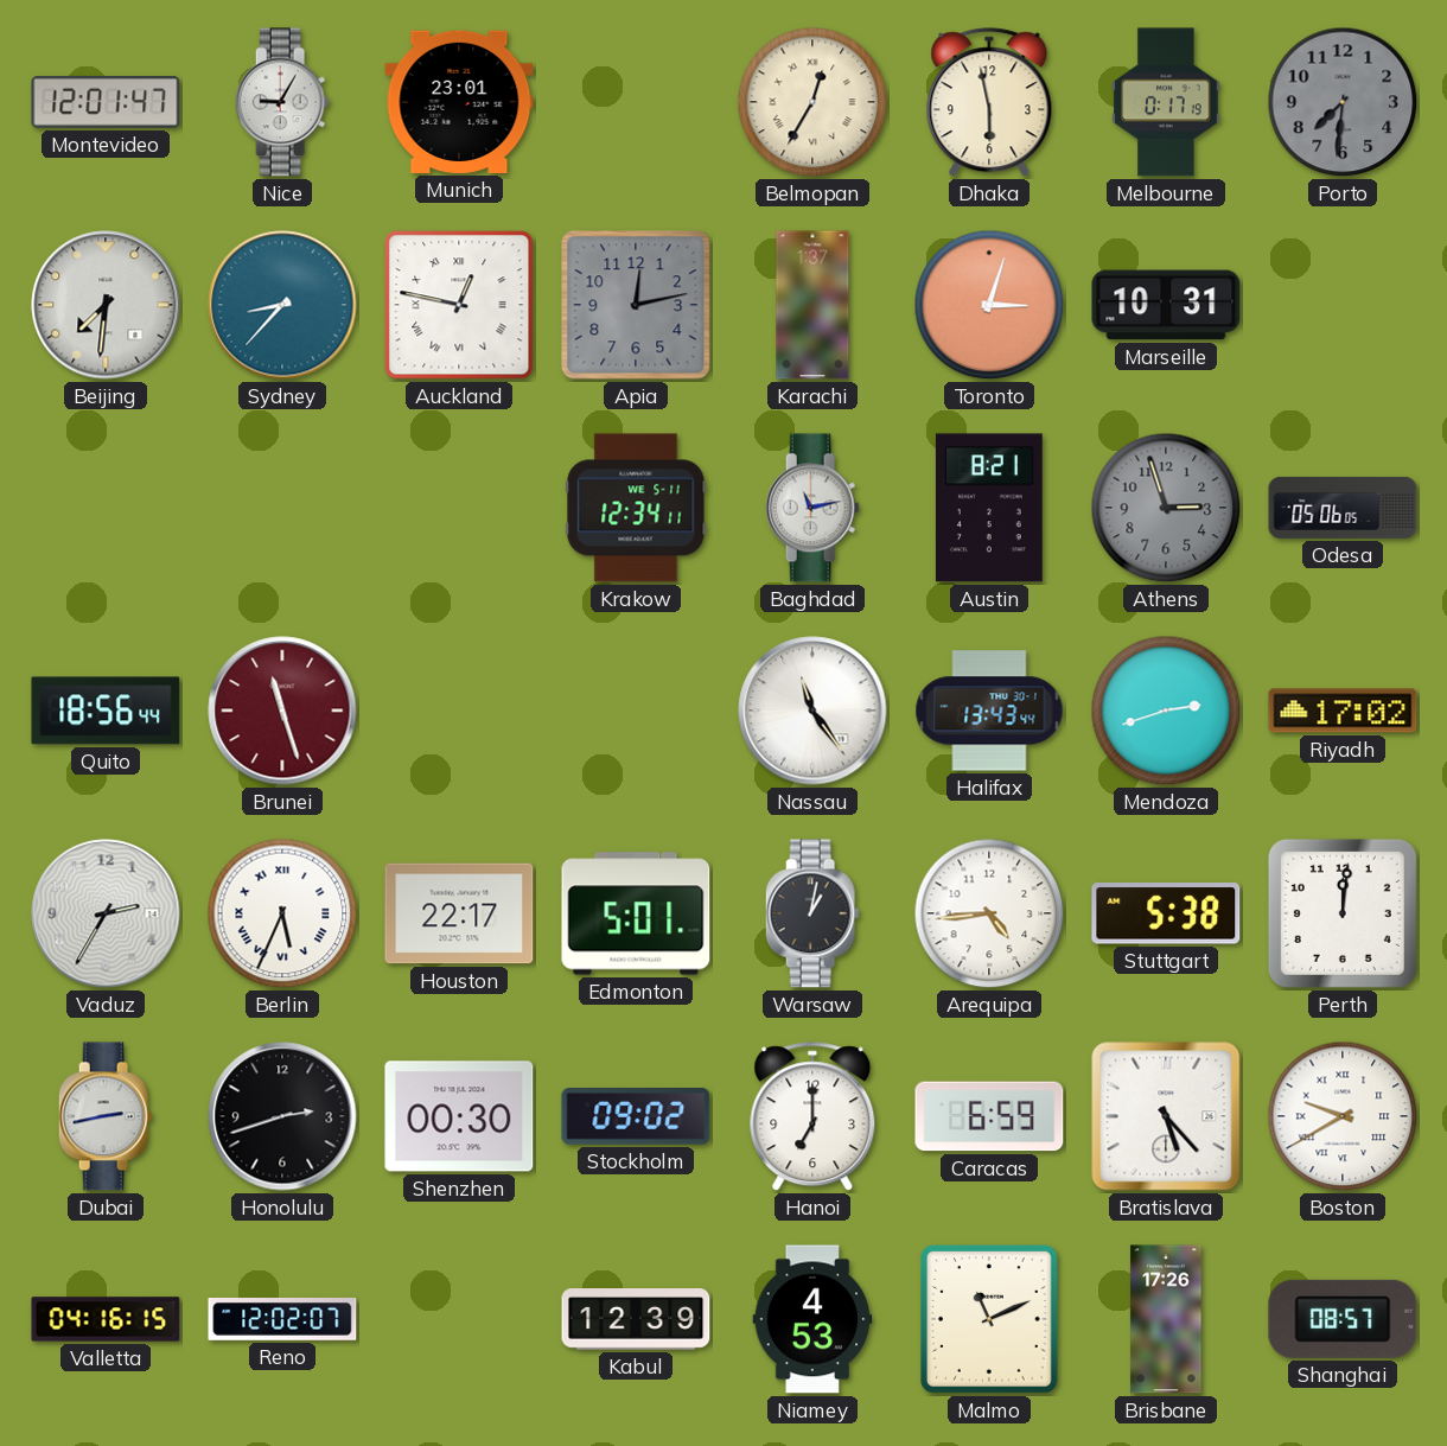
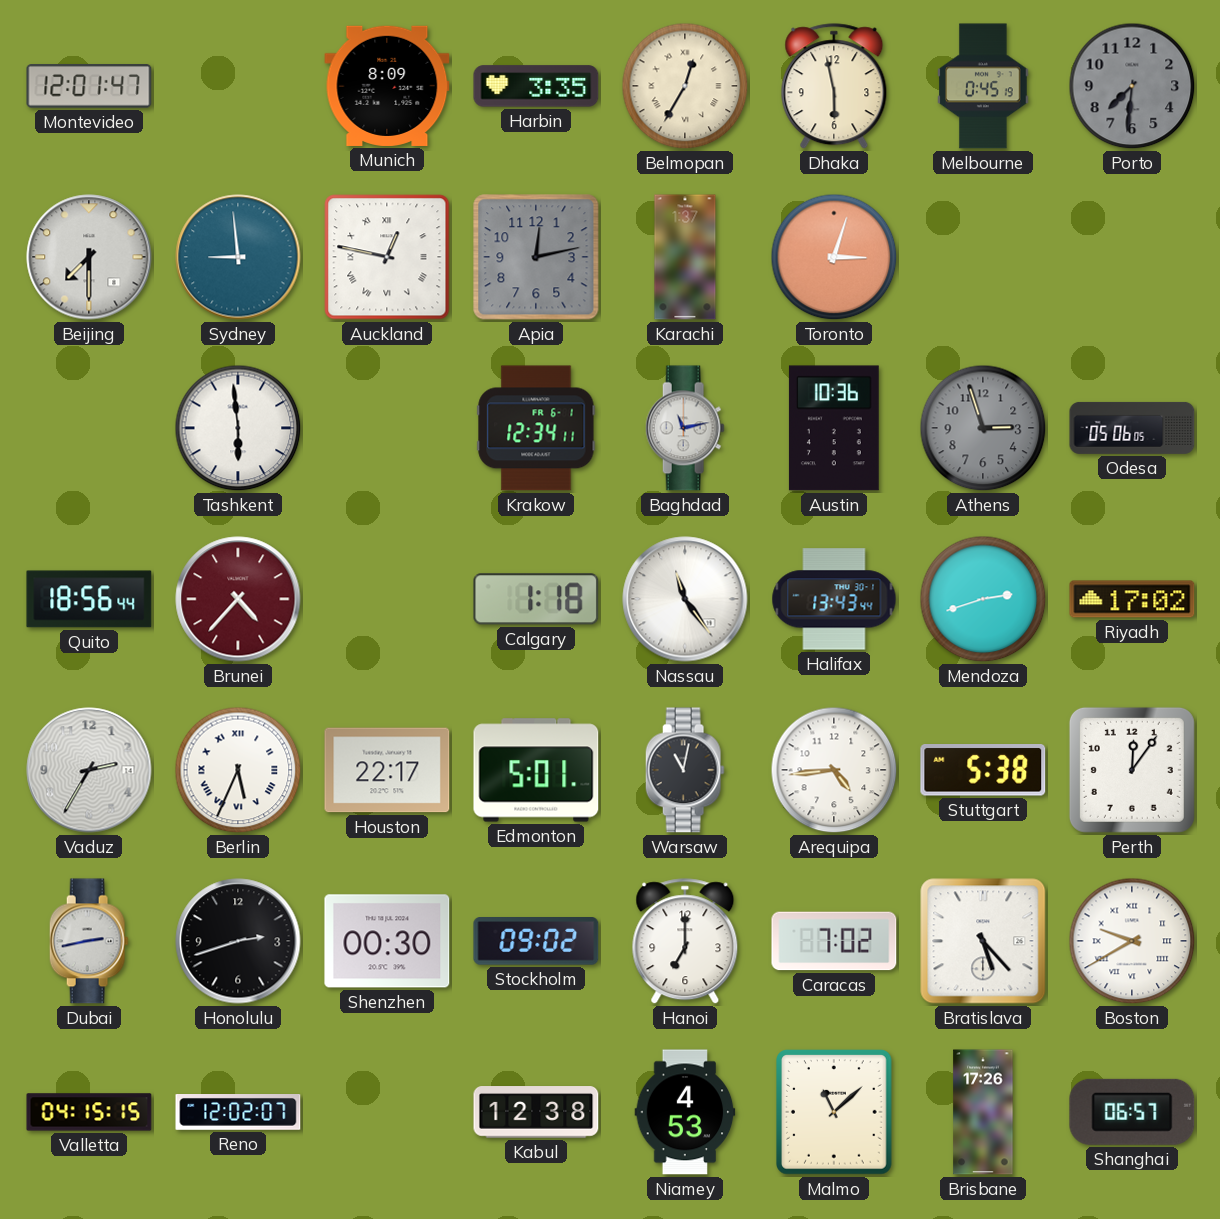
Nice: 9:05 -> none
Munich: 23:01 -> 8:09
Harbin: none -> 3:35
Melbourne: 0:17 -> 0:45
Beijing: 7:31 -> 7:30
Sydney: 8:37 -> 8:59
Marseille: 10:31 -> none
Tashkent: none -> 5:59
Krakow date: WE 5-11 -> FR 6-1
Austin: 8:21 -> 10:36
Brunei: 11:27 -> 4:37
Calgary: none -> 1:18
Warsaw: 1:02 -> 11:02
Perth: 12:01 -> 12:06
Caracas: 6:59 -> 7:02
Valletta: 04:16 -> 04:15
Kabul: 12:39 -> 12:38
Malmo: 11:11 -> 11:08
Shanghai: 08:57 -> 06:57
